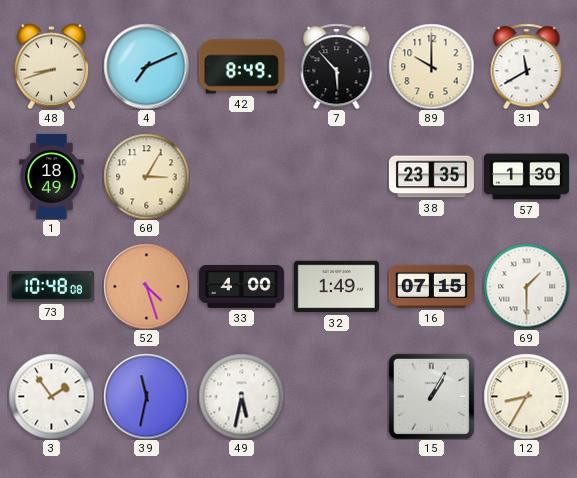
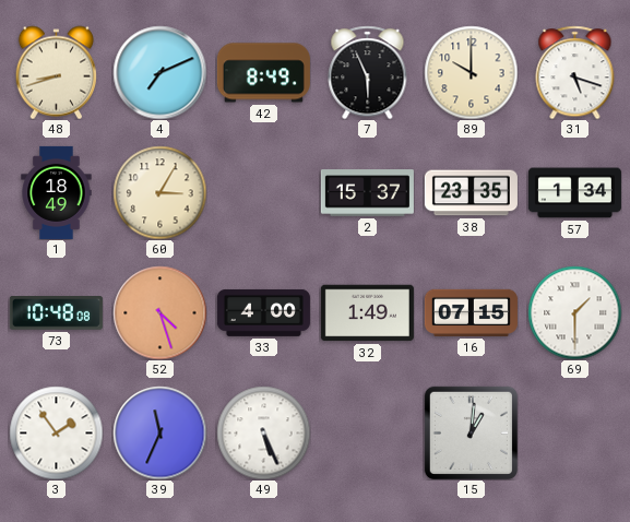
7: 5:53 -> 5:56
31: 11:40 -> 5:18
2: none -> 15:37
57: 1:30 -> 1:34
39: 11:32 -> 11:34
49: 5:32 -> 5:26
15: 1:05 -> 1:01
12: 8:35 -> none
